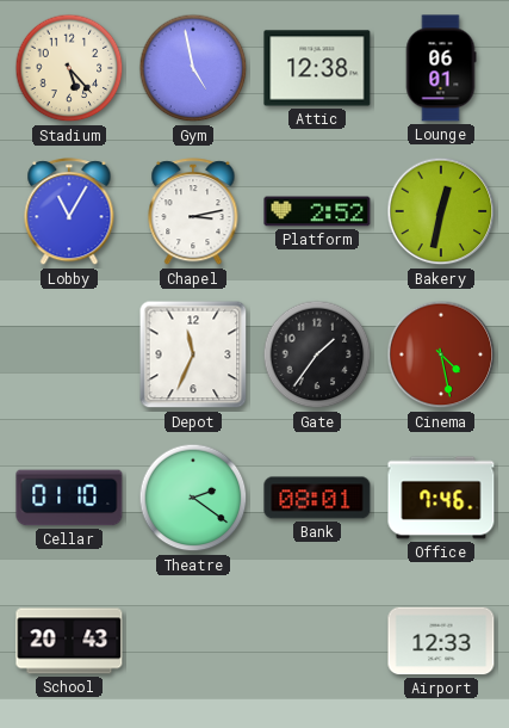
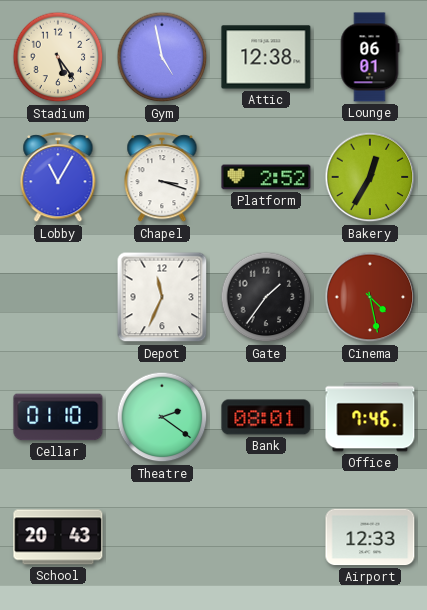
Stadium: 5:23 -> 5:24
Chapel: 3:13 -> 3:18
Bakery: 12:32 -> 12:35
